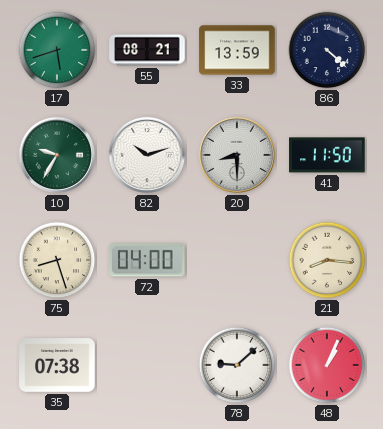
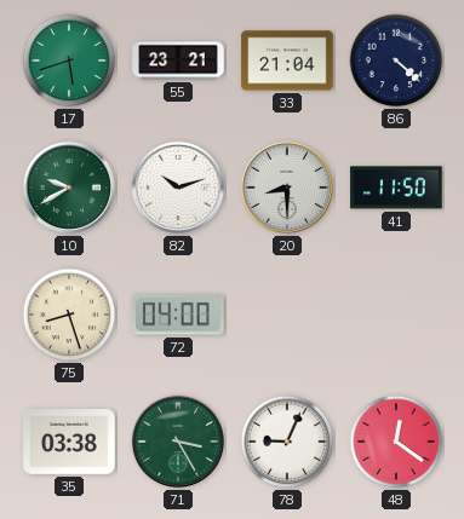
55: 08:21 -> 23:21
33: 13:59 -> 21:04
10: 9:35 -> 9:40
21: 8:16 -> none
35: 07:38 -> 03:38
71: none -> 3:25
78: 9:08 -> 9:04
48: 1:04 -> 12:21
